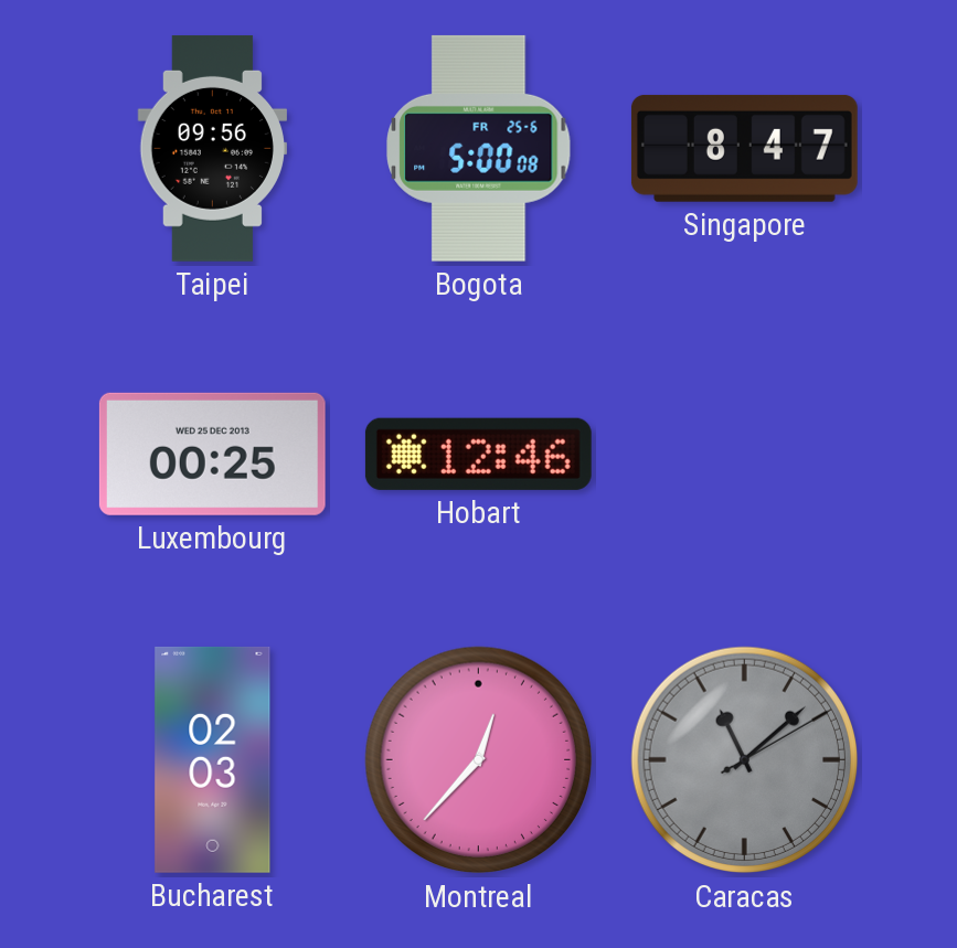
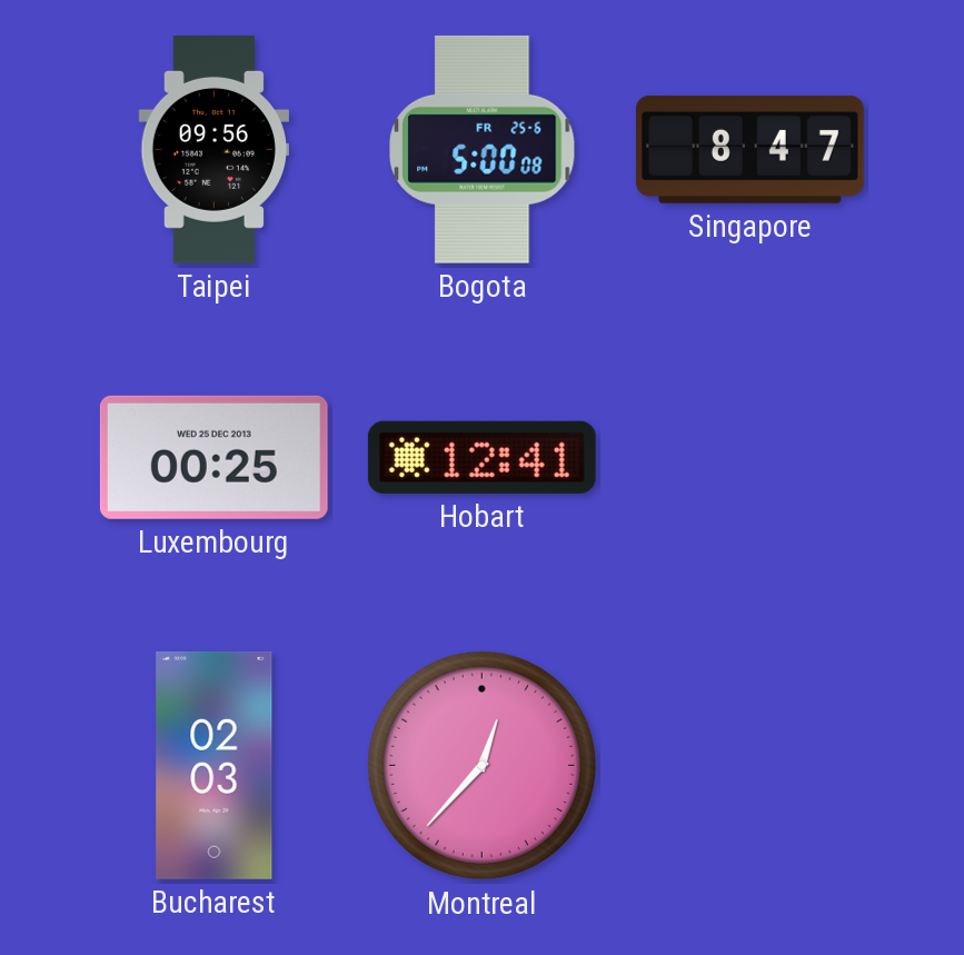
Hobart: 12:46 -> 12:41
Caracas: 11:08 -> none
